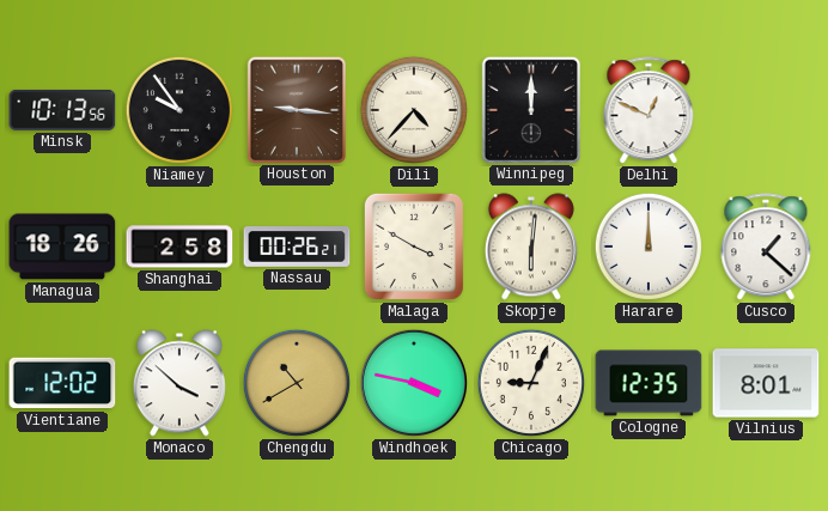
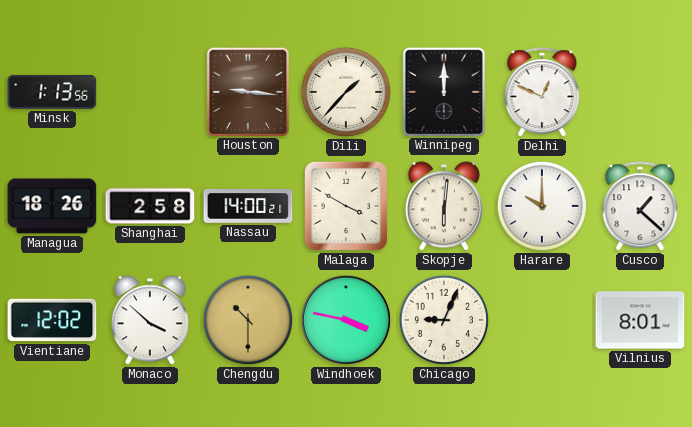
Minsk: 10:13 -> 1:13
Niamey: 9:54 -> none
Dili: 4:37 -> 1:37
Nassau: 00:26 -> 14:00
Harare: 12:00 -> 10:00
Chengdu: 10:40 -> 10:30
Cologne: 12:35 -> none
